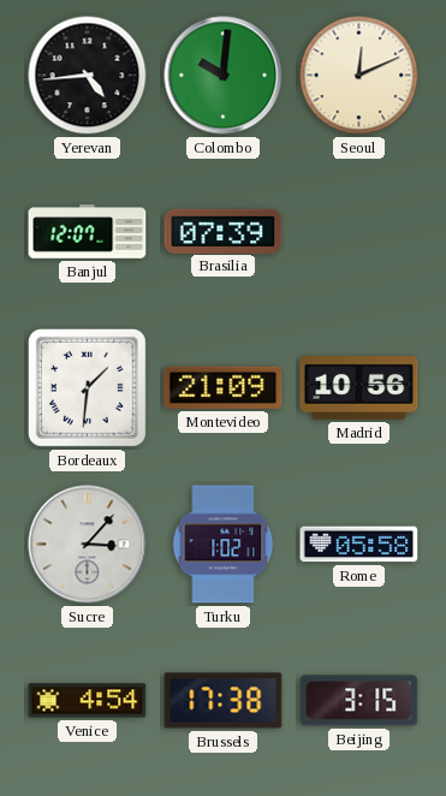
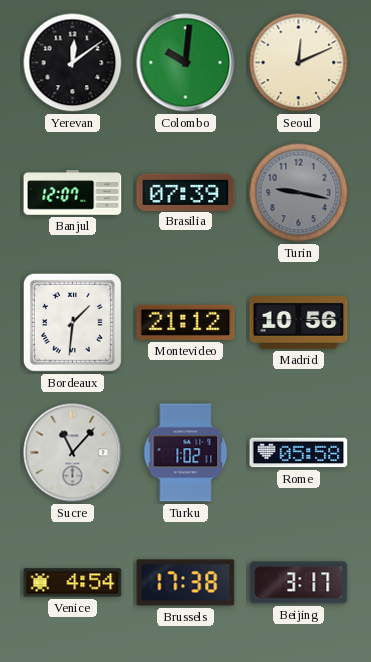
Yerevan: 4:44 -> 12:09
Turin: none -> 9:17
Montevideo: 21:09 -> 21:12
Sucre: 3:07 -> 11:07
Beijing: 3:15 -> 3:17
